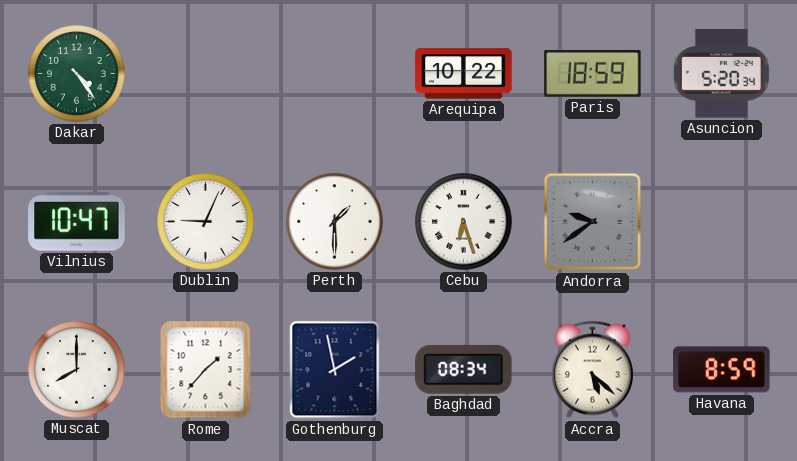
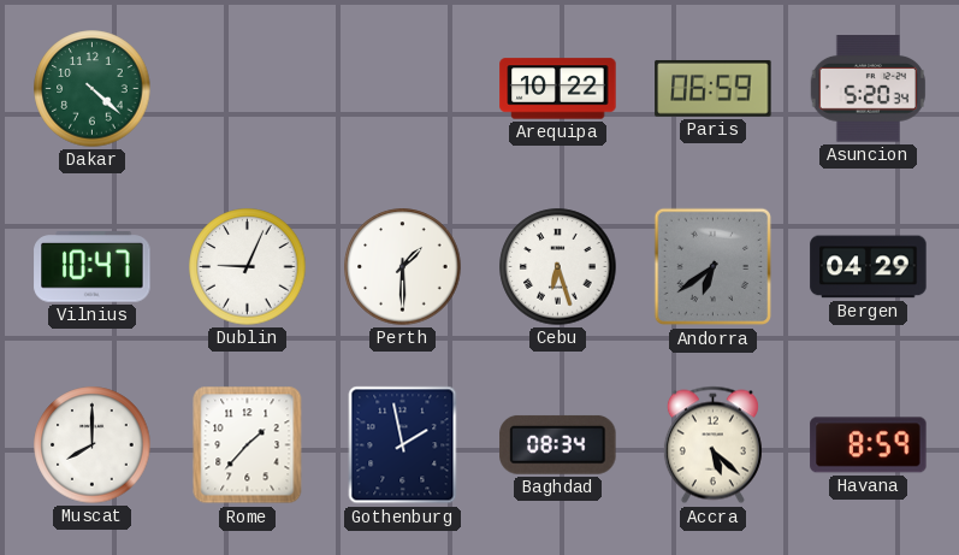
Dakar: 4:24 -> 4:22
Paris: 18:59 -> 06:59
Andorra: 9:39 -> 6:39
Bergen: none -> 04:29
